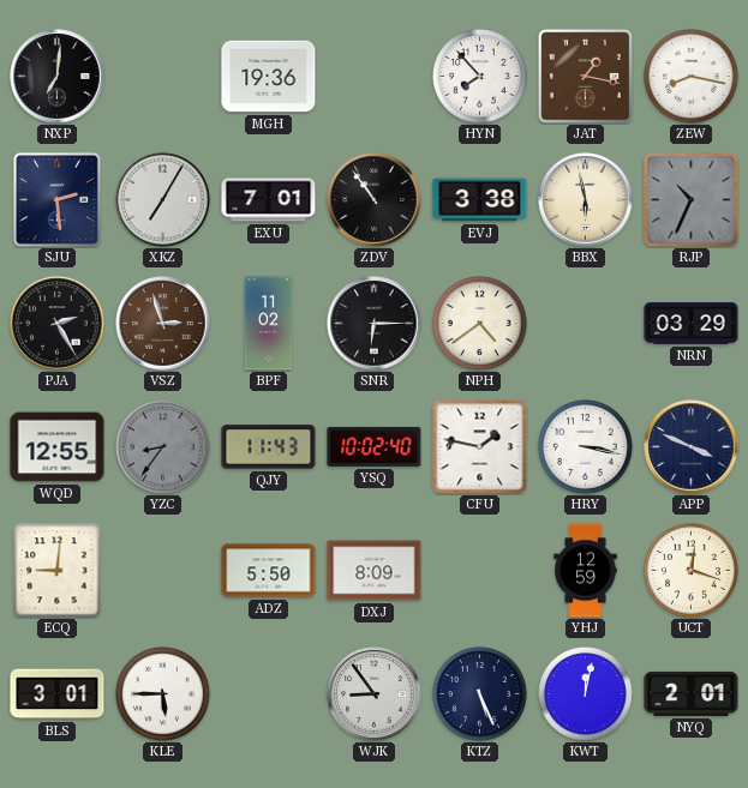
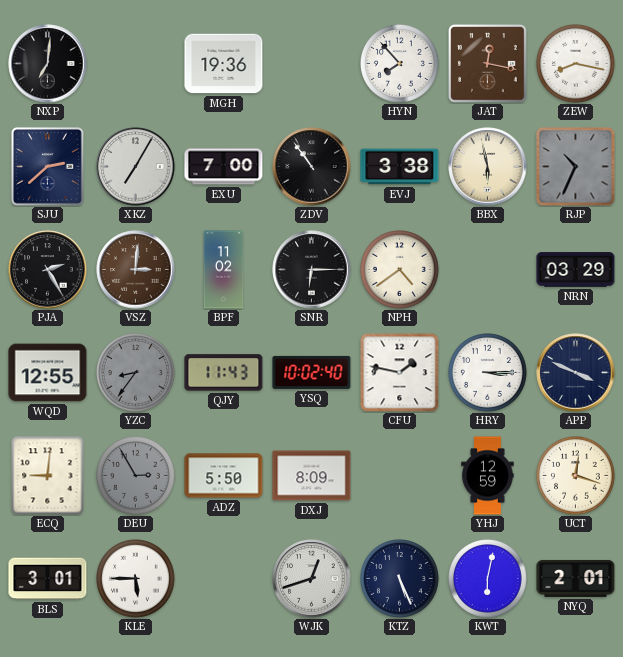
JAT: 1:17 -> 12:17
SJU: 2:29 -> 2:38
EXU: 7:01 -> 7:00
VSZ: 2:57 -> 3:01
HRY: 3:17 -> 3:15
DEU: none -> 2:55
WJK: 8:54 -> 12:42
KWT: 12:02 -> 6:02
